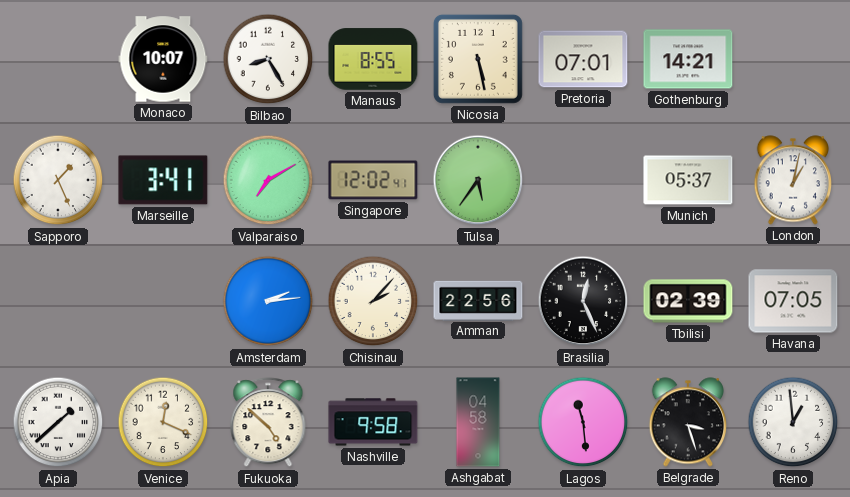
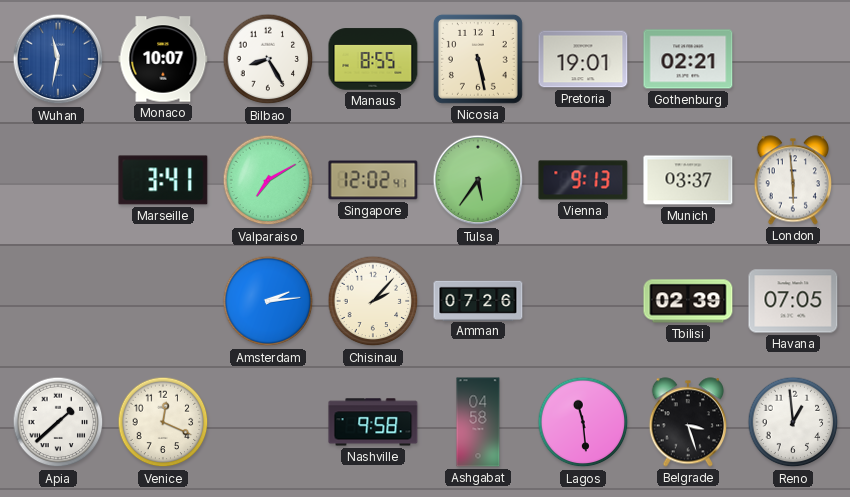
Wuhan: none -> 11:32
Pretoria: 07:01 -> 19:01
Gothenburg: 14:21 -> 02:21
Sapporo: 1:26 -> none
Vienna: none -> 9:13
Munich: 05:37 -> 03:37
London: 1:02 -> 5:59
Amman: 22:56 -> 07:26
Brasilia: 12:26 -> none
Fukuoka: 4:52 -> none
